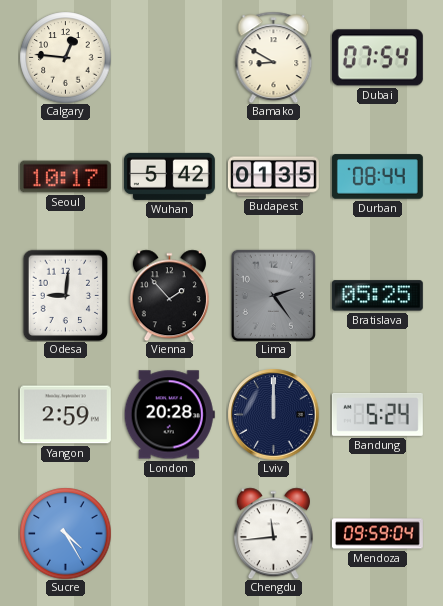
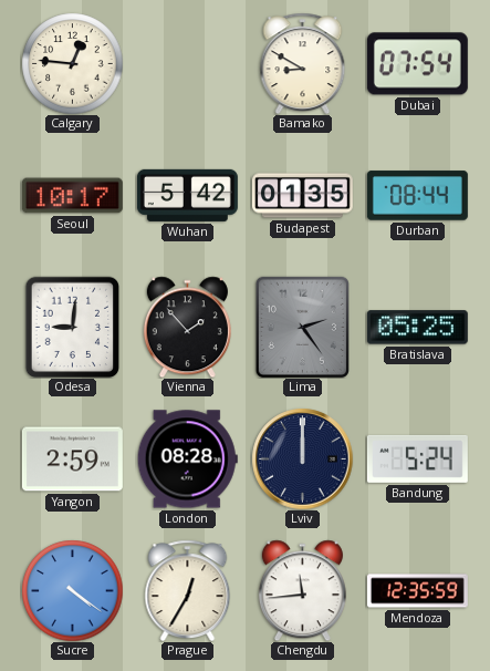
London: 20:28 -> 08:28
Sucre: 4:25 -> 4:21
Prague: none -> 12:35
Mendoza: 09:59 -> 12:35
